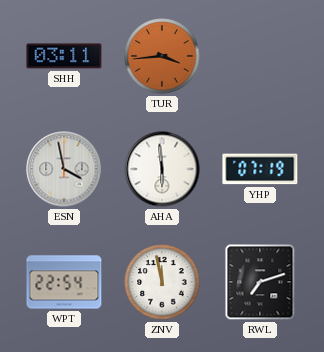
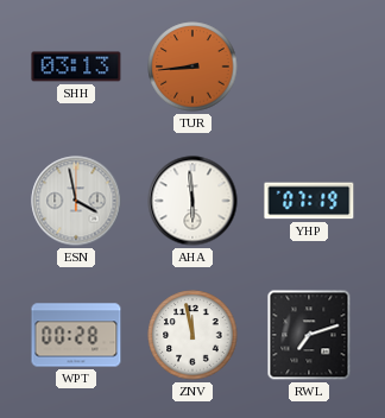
SHH: 03:11 -> 03:13
TUR: 3:44 -> 8:44
WPT: 22:54 -> 00:28
